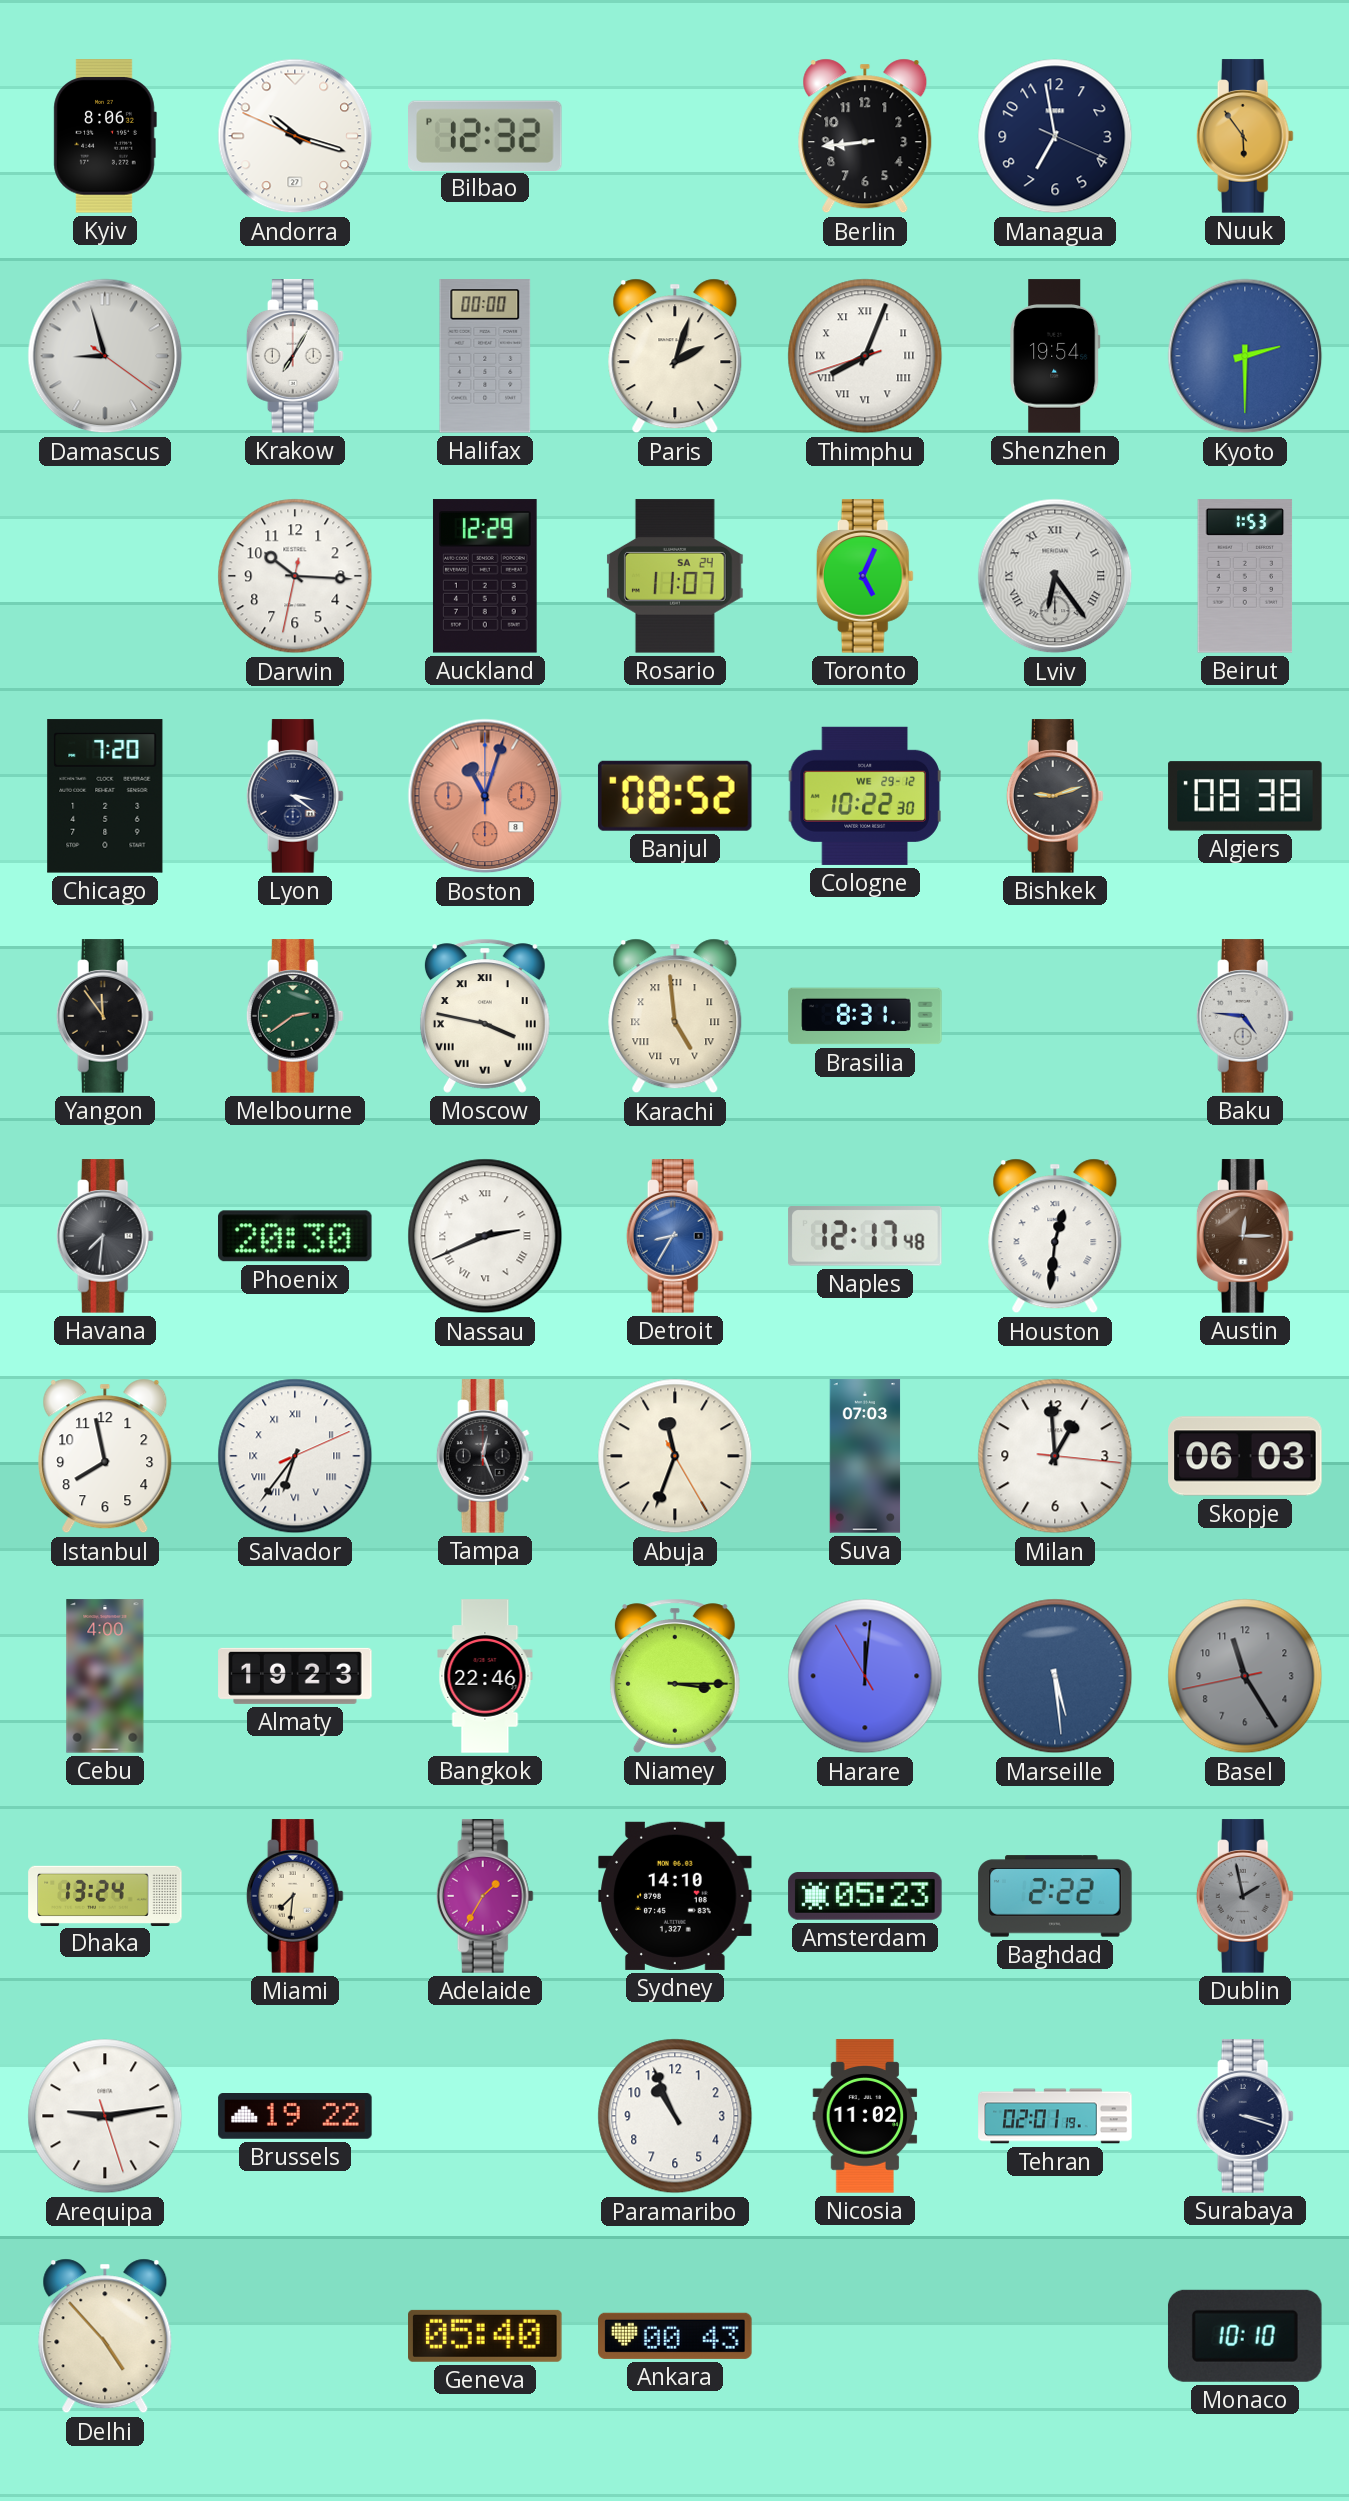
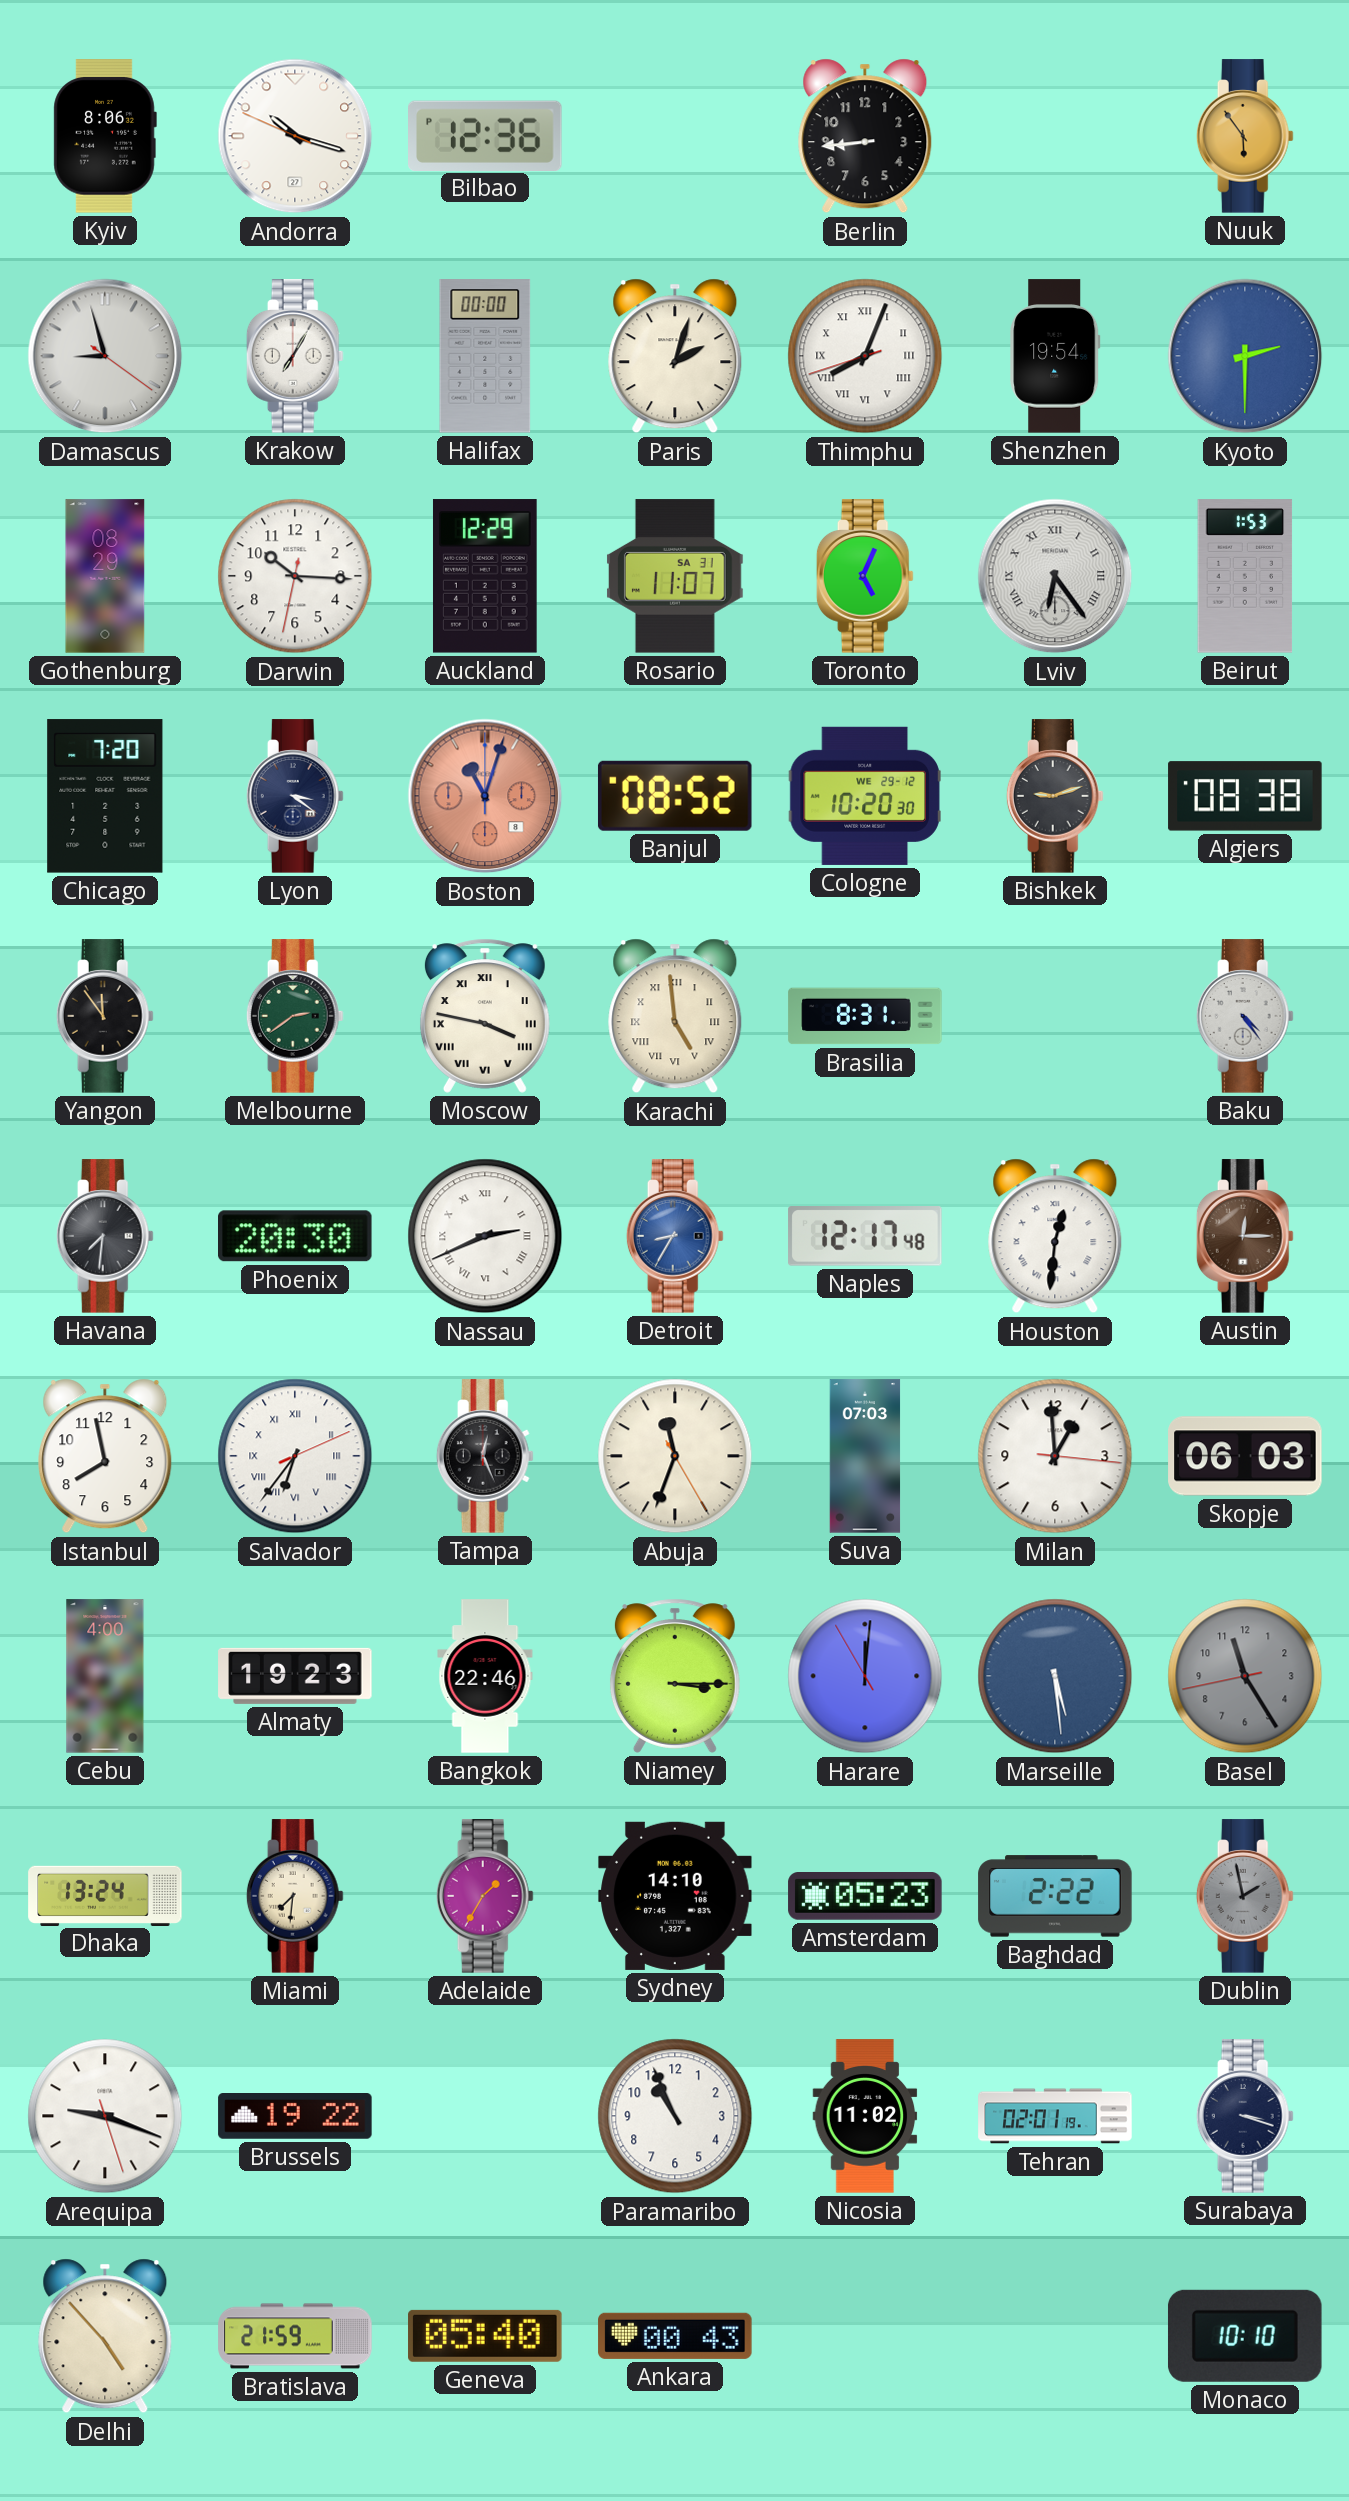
Bilbao: 12:32 -> 12:36
Managua: 6:58 -> none
Gothenburg: none -> 08:29
Rosario date: SA 24 -> SA 31
Cologne: 10:22 -> 10:20
Baku: 4:46 -> 4:24
Arequipa: 9:13 -> 9:18
Bratislava: none -> 21:59
